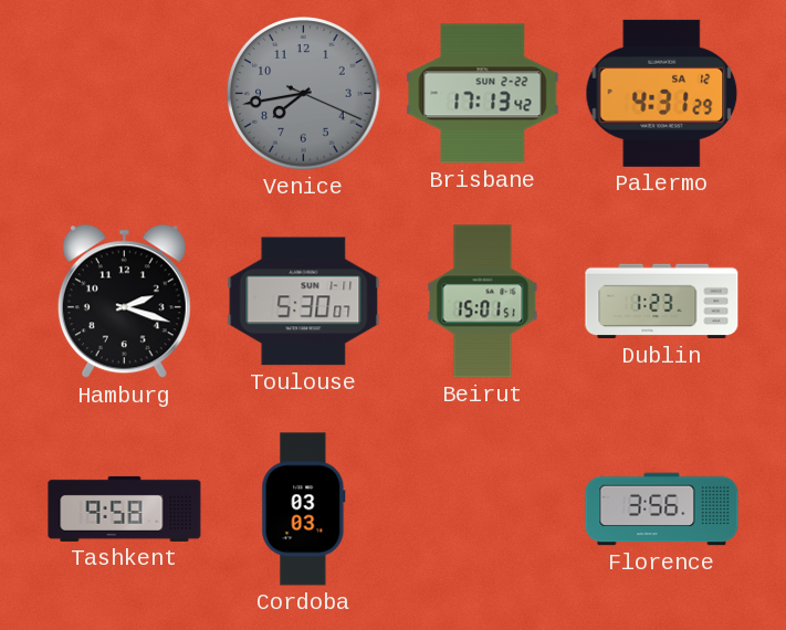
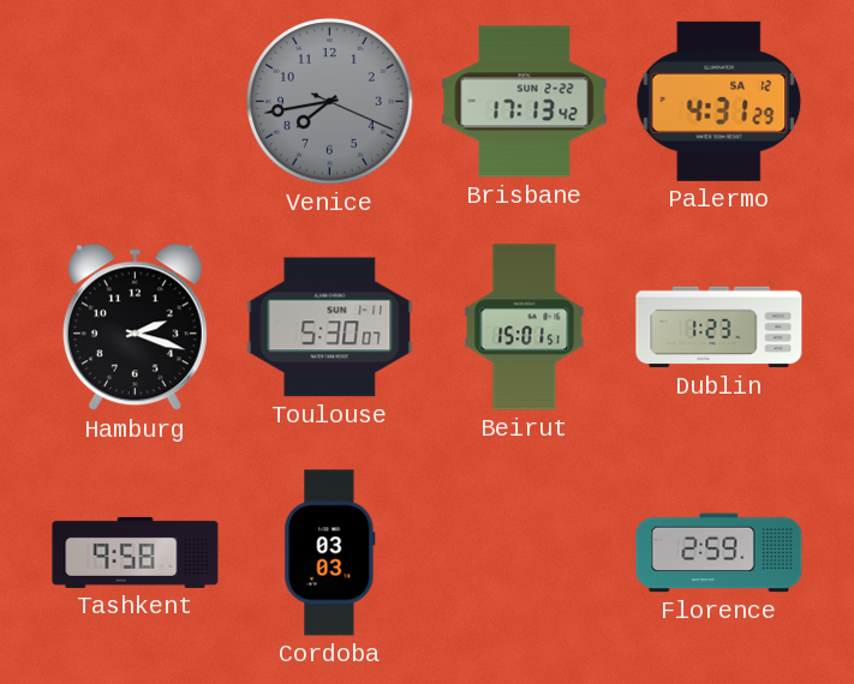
Florence: 3:56 -> 2:59
